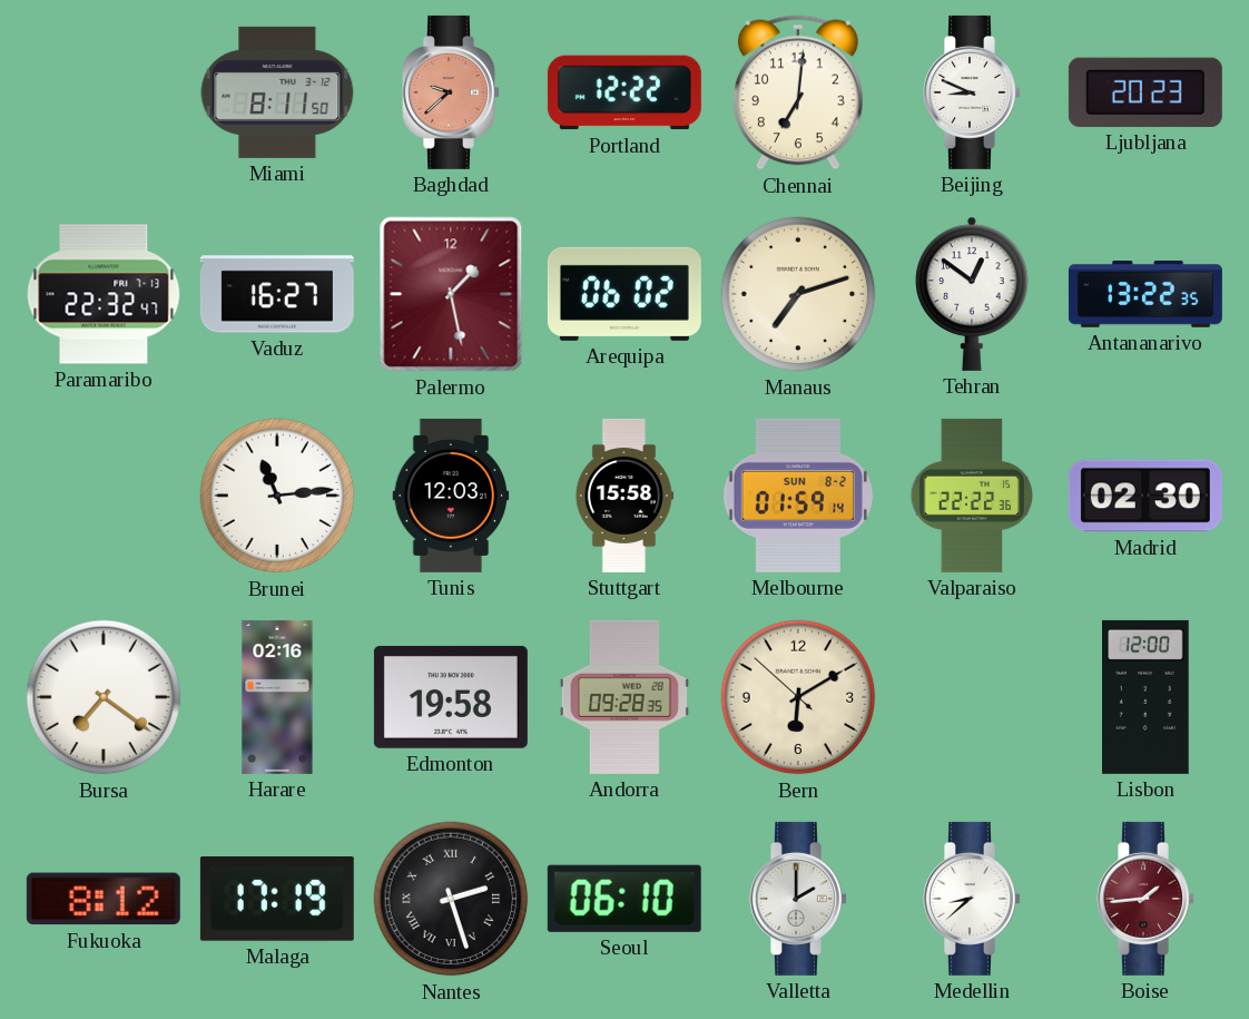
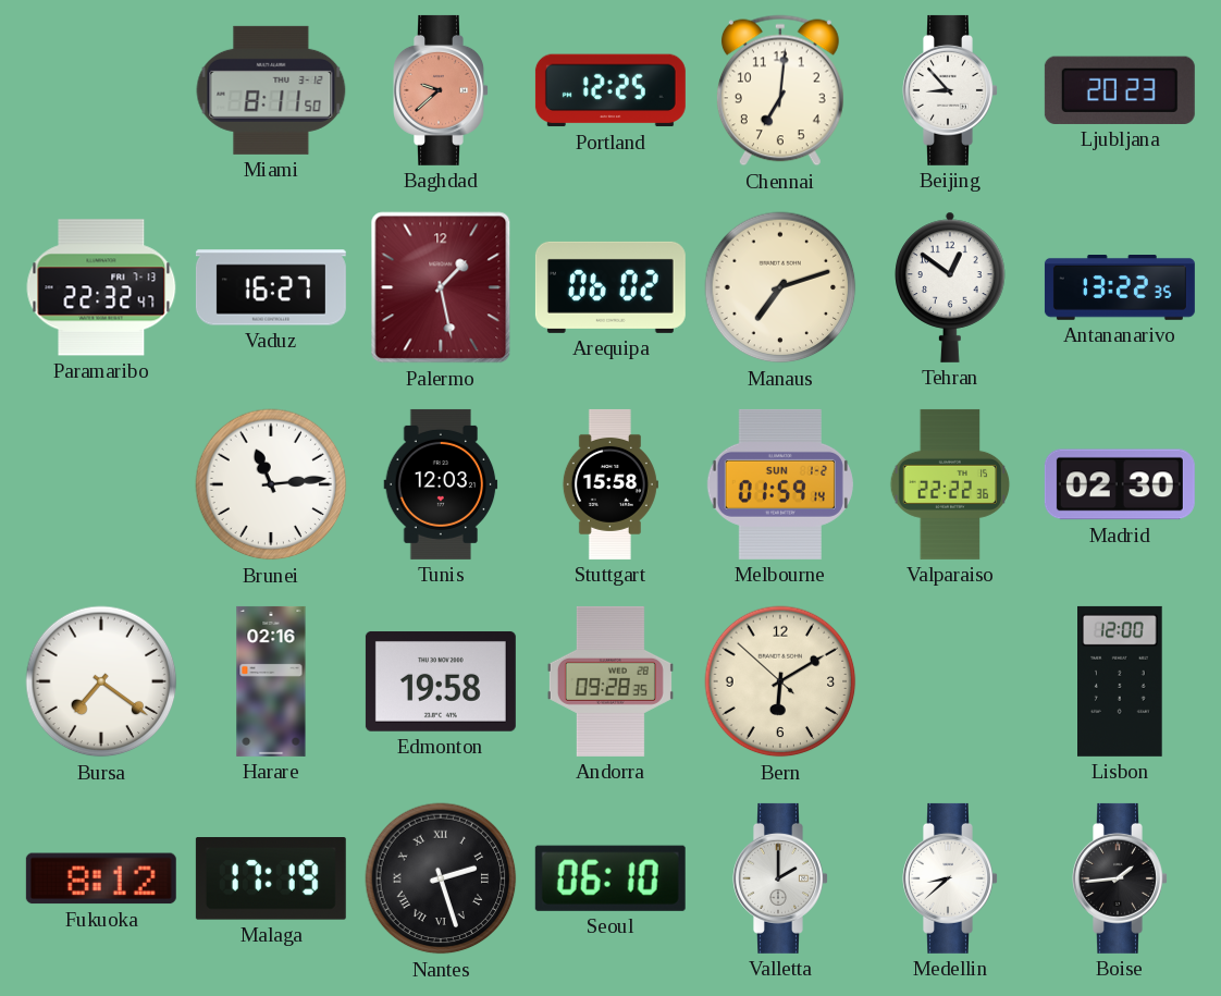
Portland: 12:22 -> 12:25
Beijing: 8:49 -> 8:53
Melbourne date: SUN 8-2 -> SUN 1-2
Boise dial: burgundy -> black
